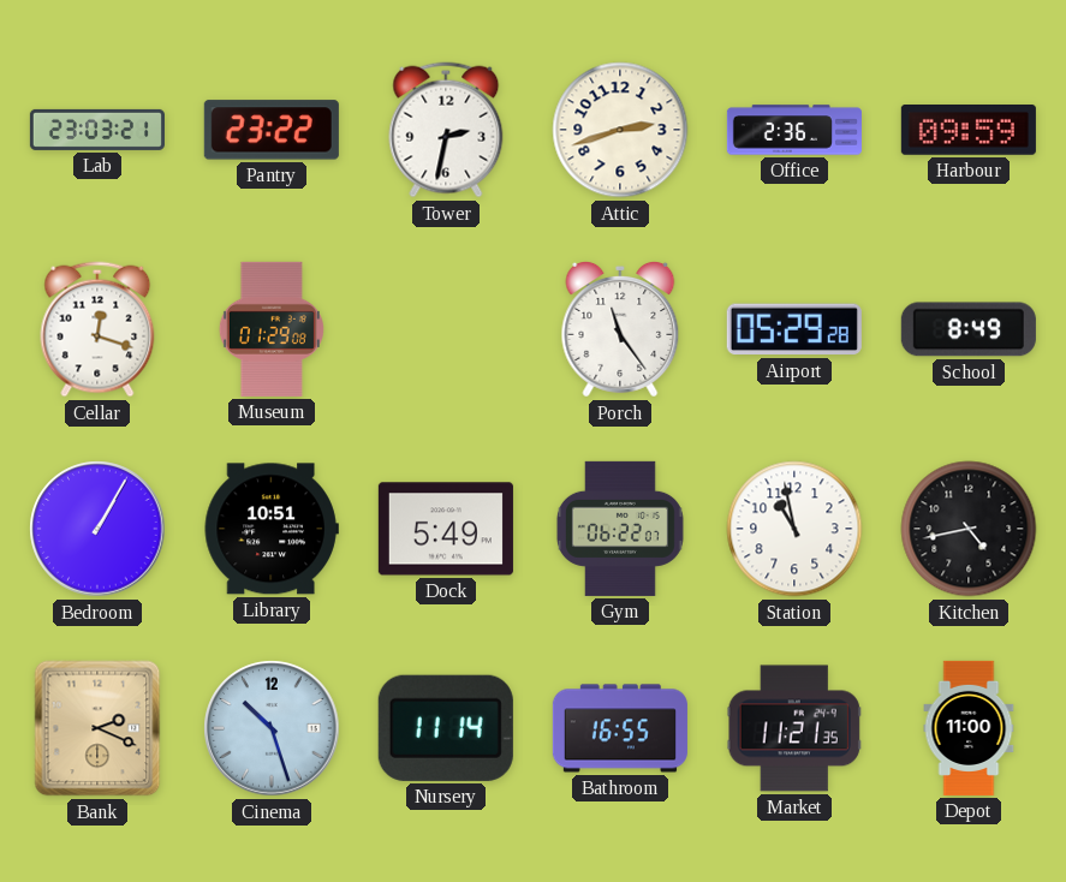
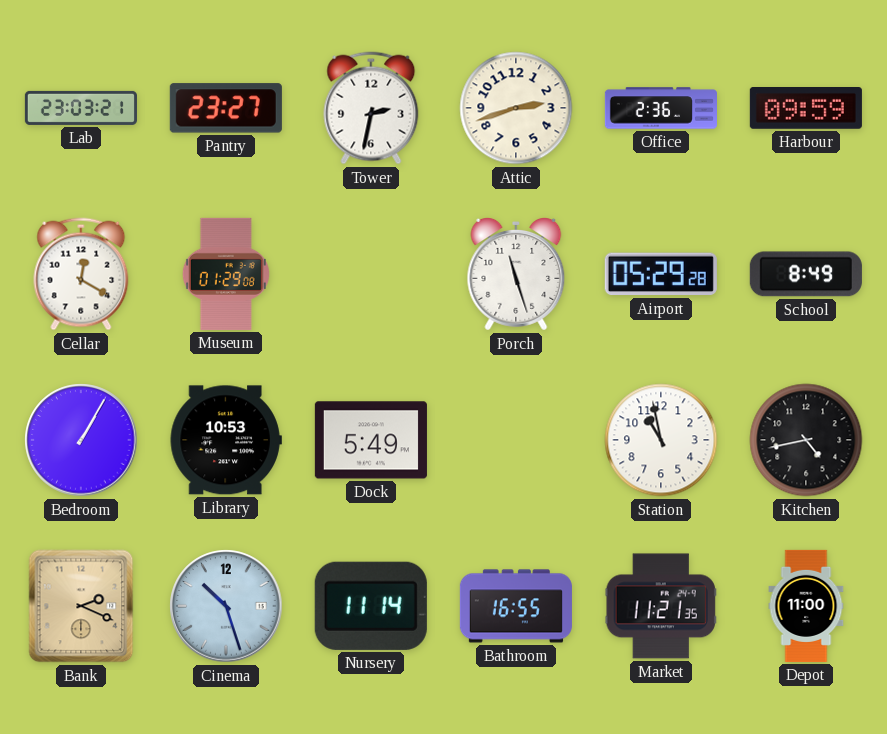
Pantry: 23:22 -> 23:27
Cellar: 12:18 -> 12:20
Porch: 11:24 -> 11:27
Library: 10:51 -> 10:53
Gym: 06:22 -> none
